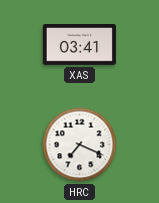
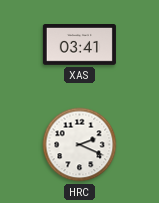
HRC: 7:19 -> 2:19
